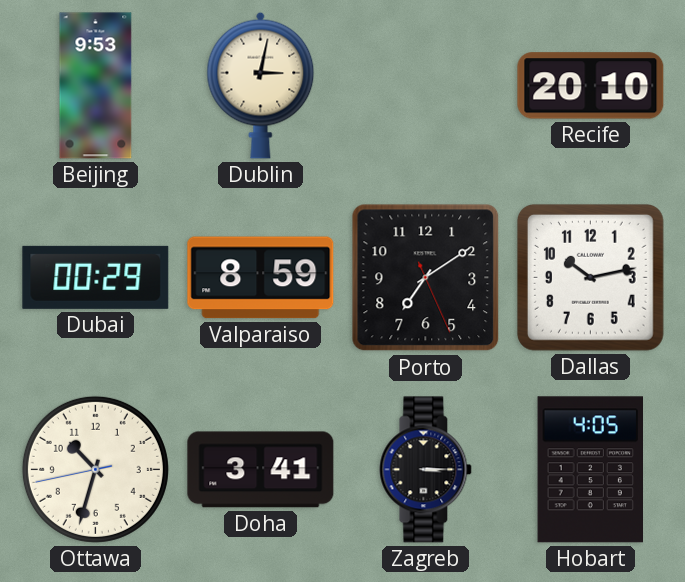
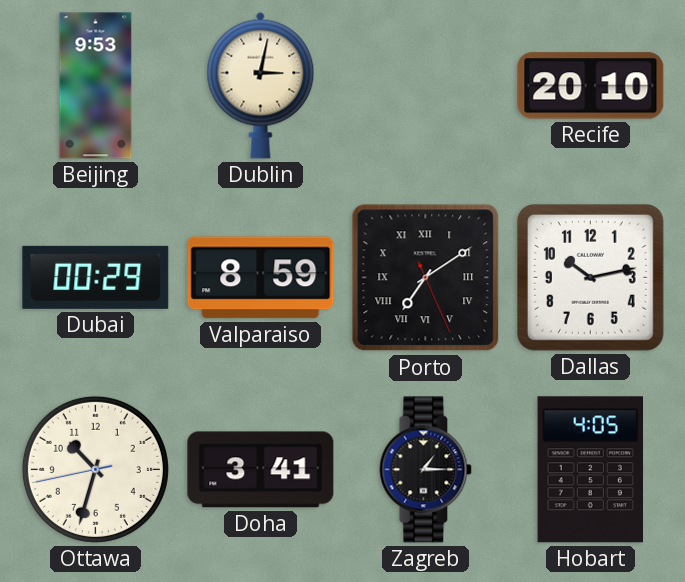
Porto numerals: Arabic -> Roman
Zagreb: 3:15 -> 1:15
